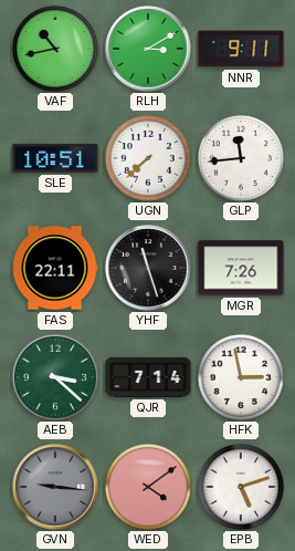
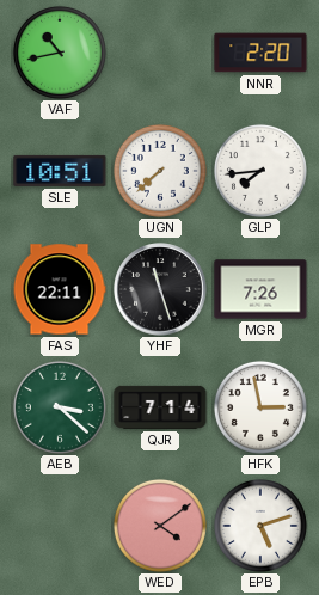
RLH: 3:10 -> none
NNR: 9:11 -> 2:20
GLP: 11:44 -> 7:44
GVN: 9:16 -> none
